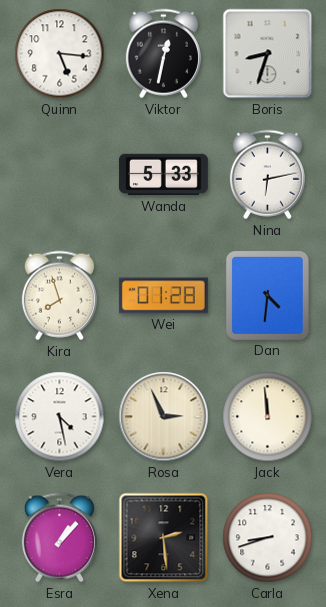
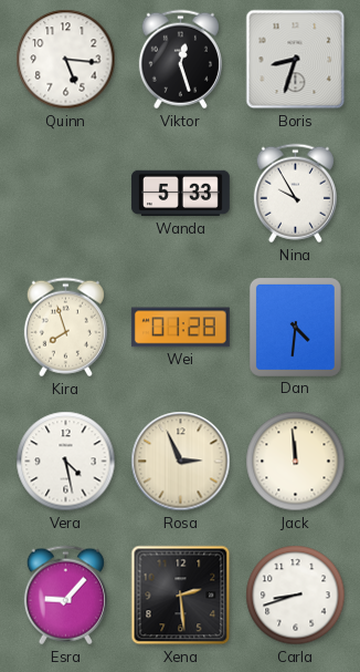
Viktor: 12:32 -> 12:27
Nina: 6:13 -> 9:55
Esra: 1:07 -> 9:07
